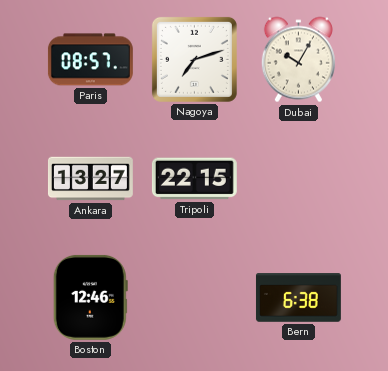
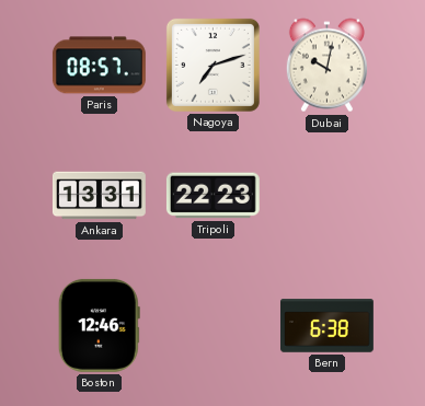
Dubai: 10:05 -> 10:02
Ankara: 13:27 -> 13:31
Tripoli: 22:15 -> 22:23
